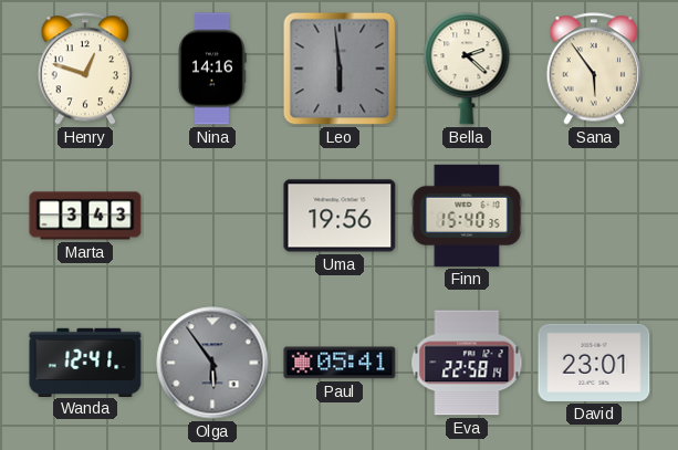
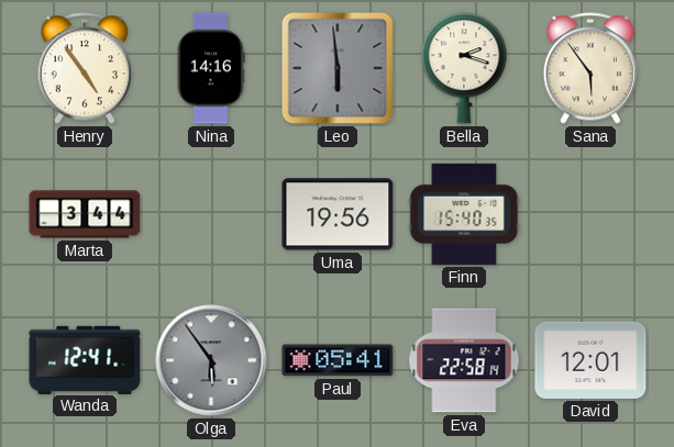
Henry: 12:48 -> 4:54
Bella: 2:22 -> 2:18
Marta: 3:43 -> 3:44
David: 23:01 -> 12:01
